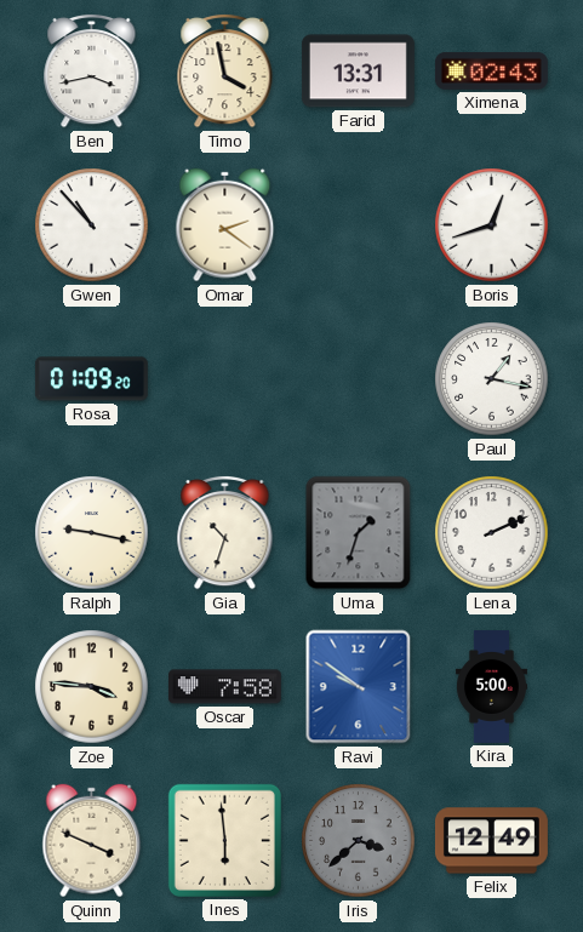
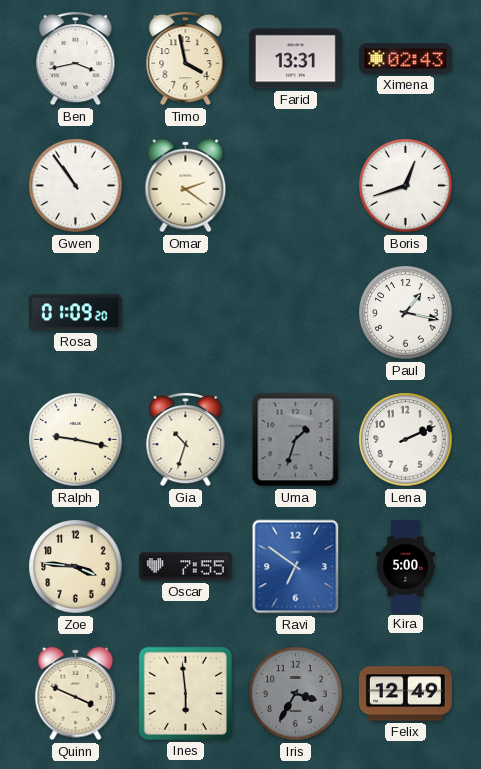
Gwen: 10:53 -> 10:54
Oscar: 7:58 -> 7:55
Ravi: 9:51 -> 6:51
Iris: 3:38 -> 3:35
